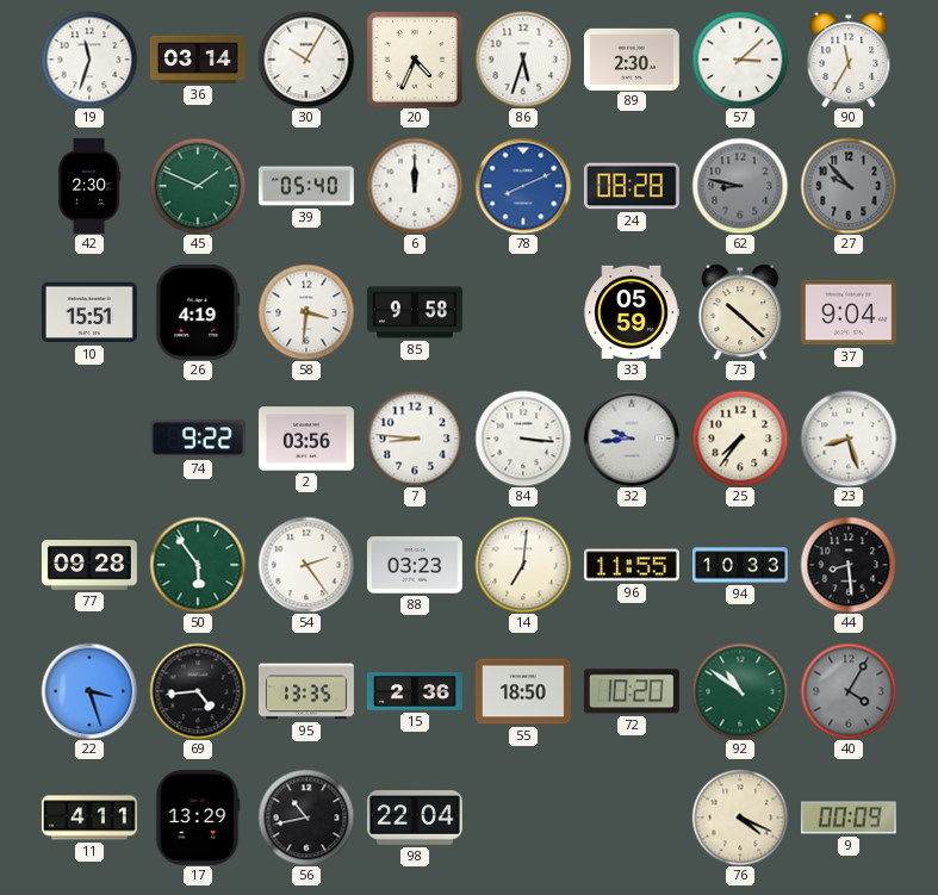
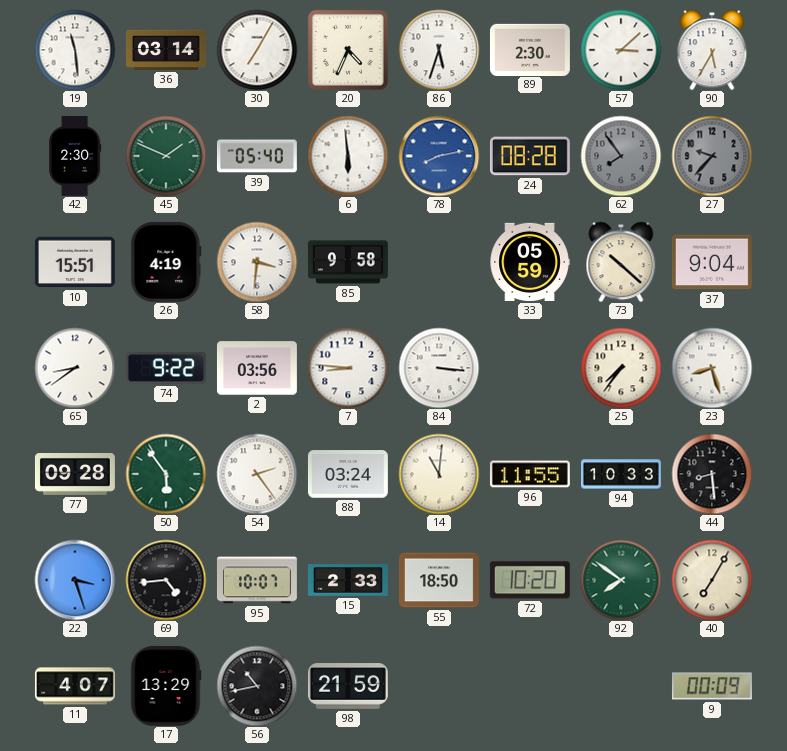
19: 11:33 -> 11:29
30: 10:05 -> 7:05
90: 11:35 -> 5:35
6: 12:00 -> 5:59
78: 8:11 -> 8:13
62: 8:47 -> 7:54
27: 9:53 -> 9:37
65: none -> 8:39
32: 9:44 -> none
88: 03:23 -> 03:24
14: 7:01 -> 11:01
95: 13:35 -> 10:07
15: 2:36 -> 2:33
92: 10:51 -> 7:51
40: 4:05 -> 7:05
40 dial: grey -> cream
11: 4:11 -> 4:07
98: 22:04 -> 21:59
76: 4:19 -> none
